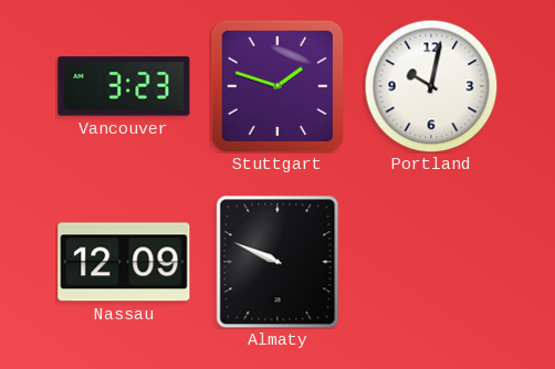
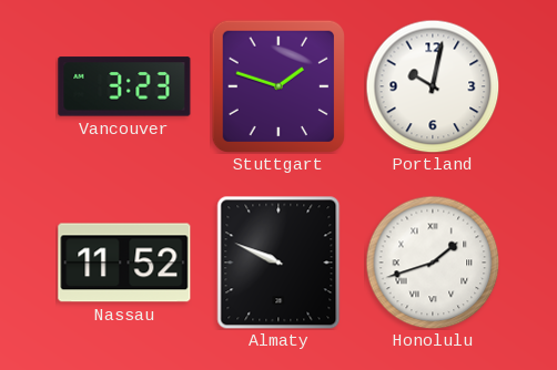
Nassau: 12:09 -> 11:52
Honolulu: none -> 1:42
